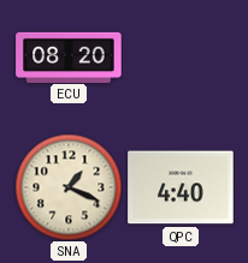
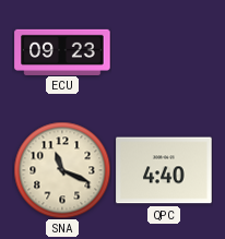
ECU: 08:20 -> 09:23
SNA: 1:19 -> 11:19
